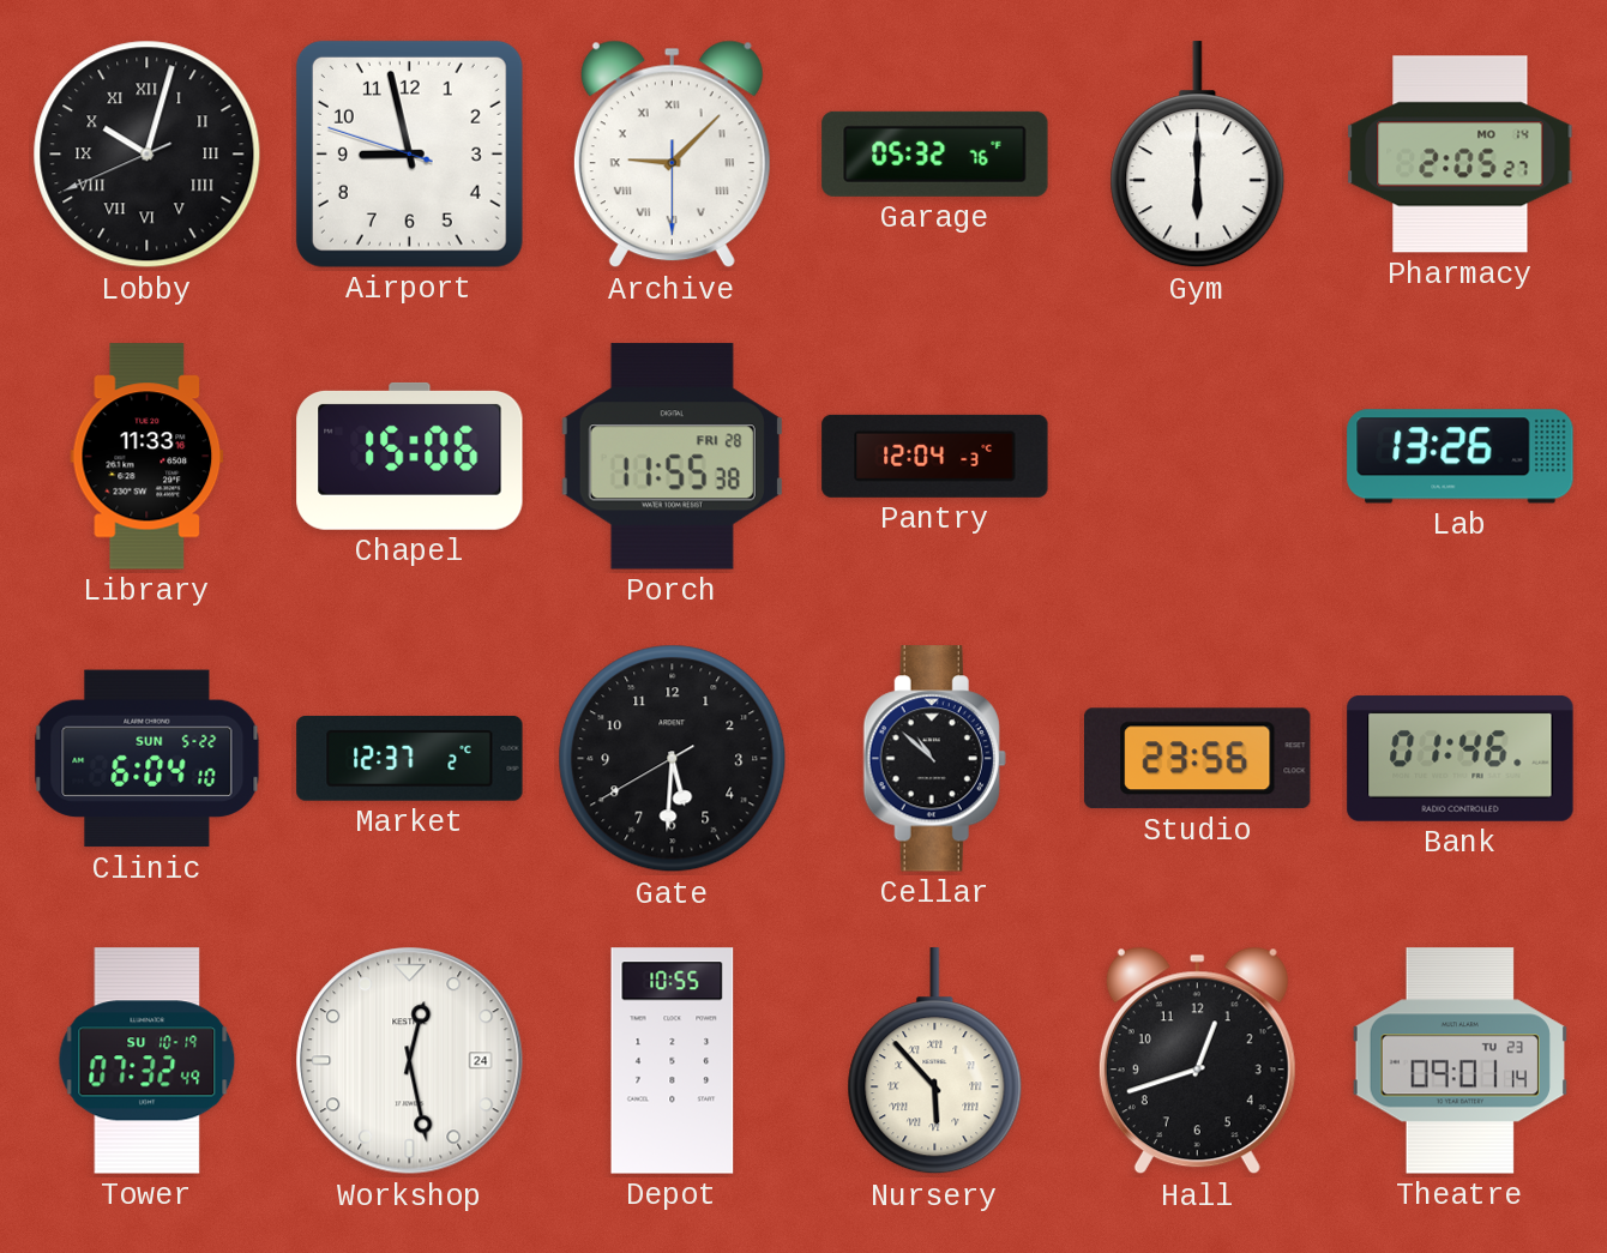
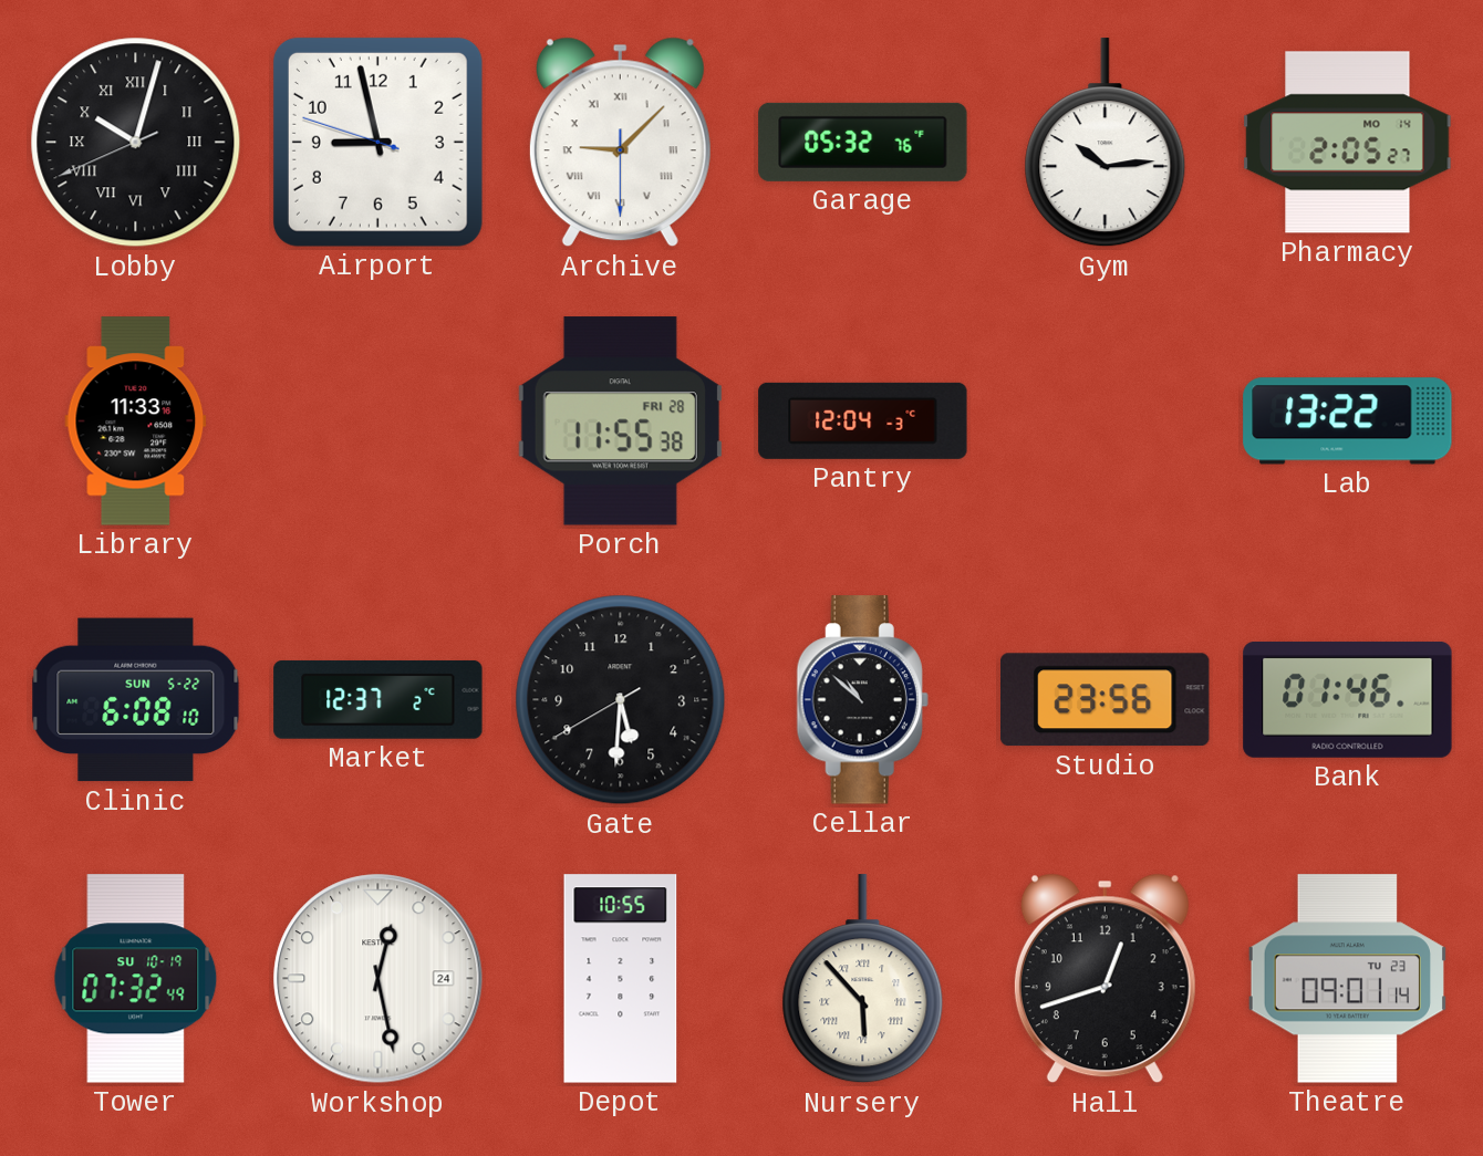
Gym: 6:00 -> 10:14
Chapel: 15:06 -> none
Lab: 13:26 -> 13:22
Clinic: 6:04 -> 6:08
